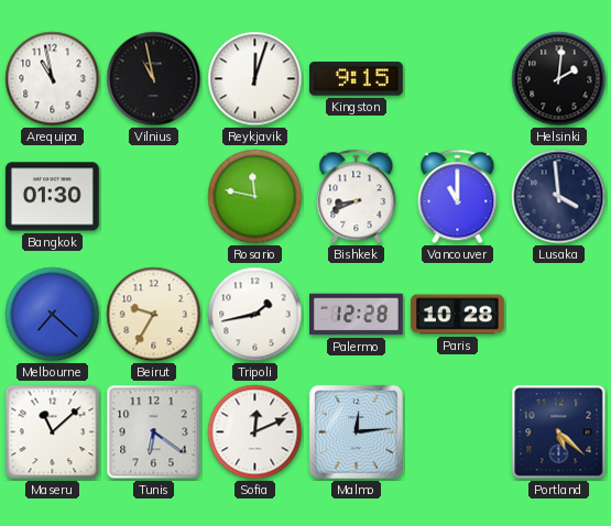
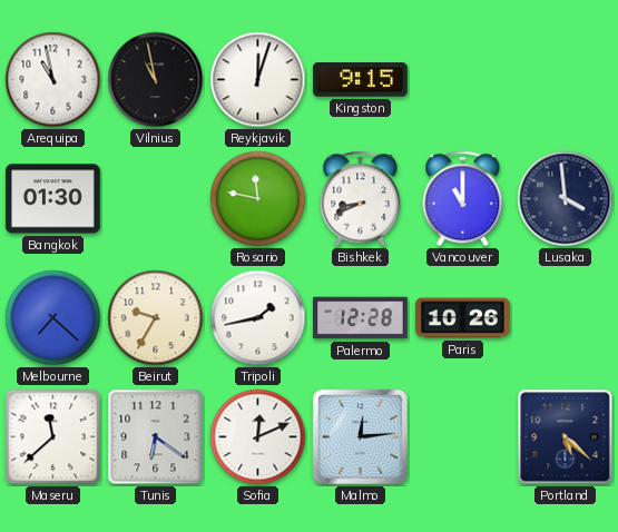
Helsinki: 2:01 -> none
Paris: 10:28 -> 10:26
Maseru: 11:08 -> 11:38
